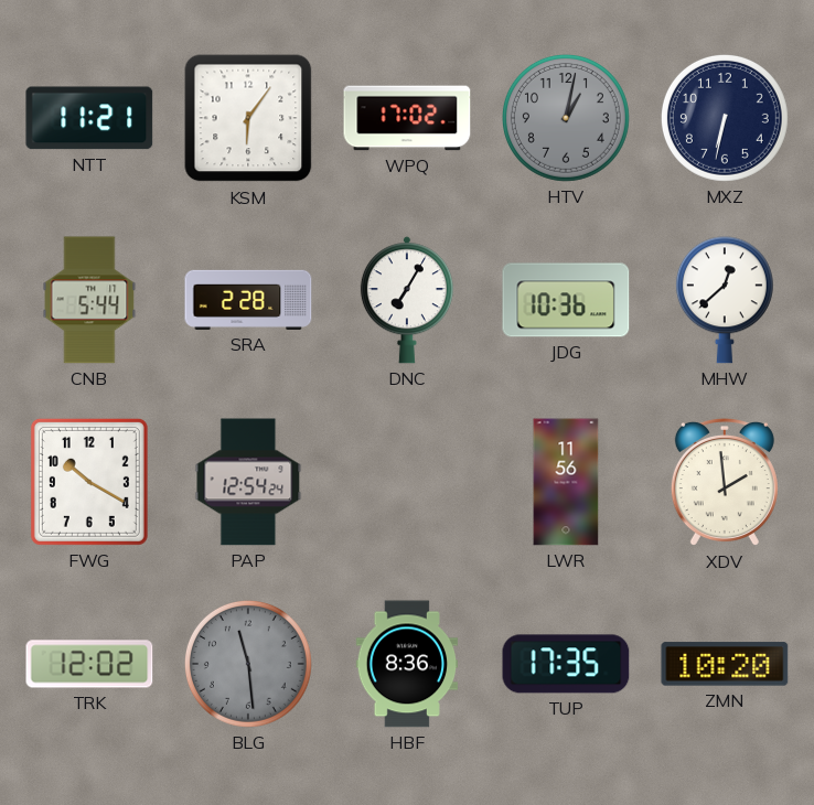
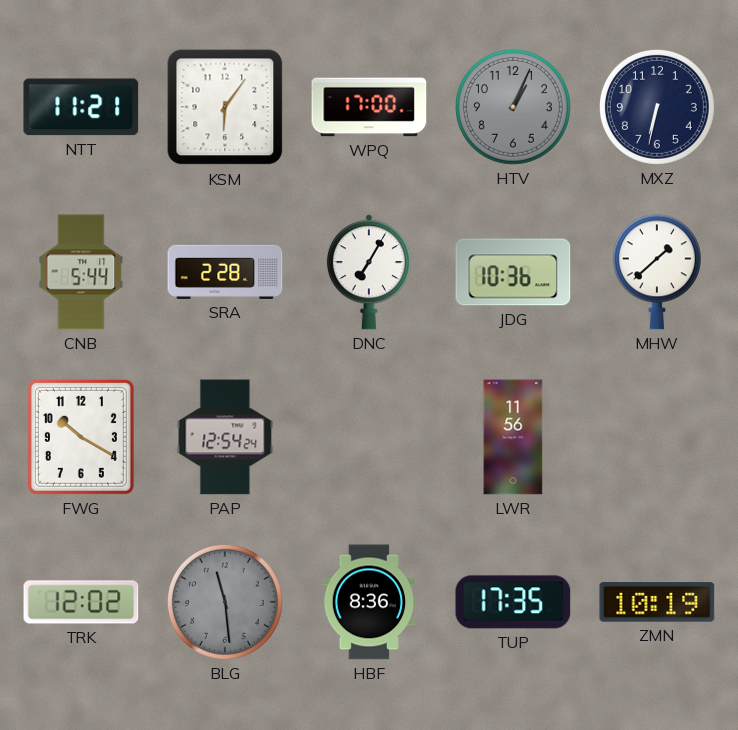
WPQ: 17:02 -> 17:00
HTV: 1:02 -> 1:04
MHW: 12:38 -> 1:38
XDV: 1:59 -> none
ZMN: 10:20 -> 10:19
